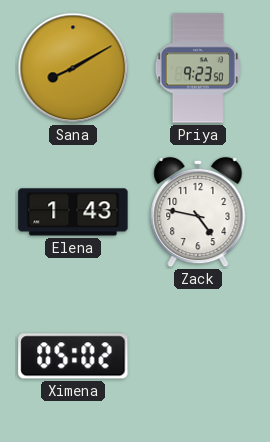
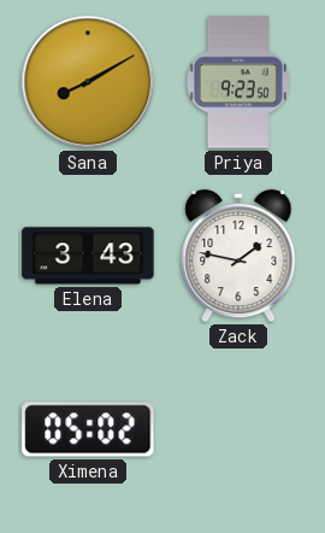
Elena: 1:43 -> 3:43
Zack: 4:47 -> 1:47
